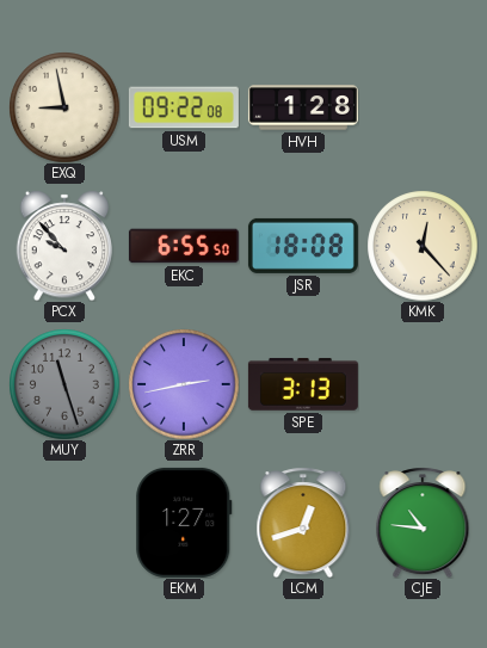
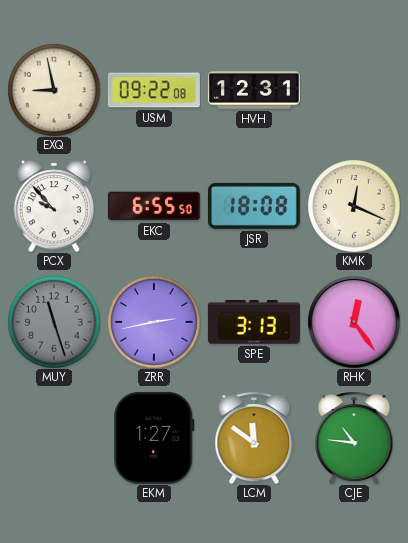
HVH: 1:28 -> 12:31
KMK: 12:23 -> 12:19
RHK: none -> 12:24
LCM: 12:42 -> 11:51
